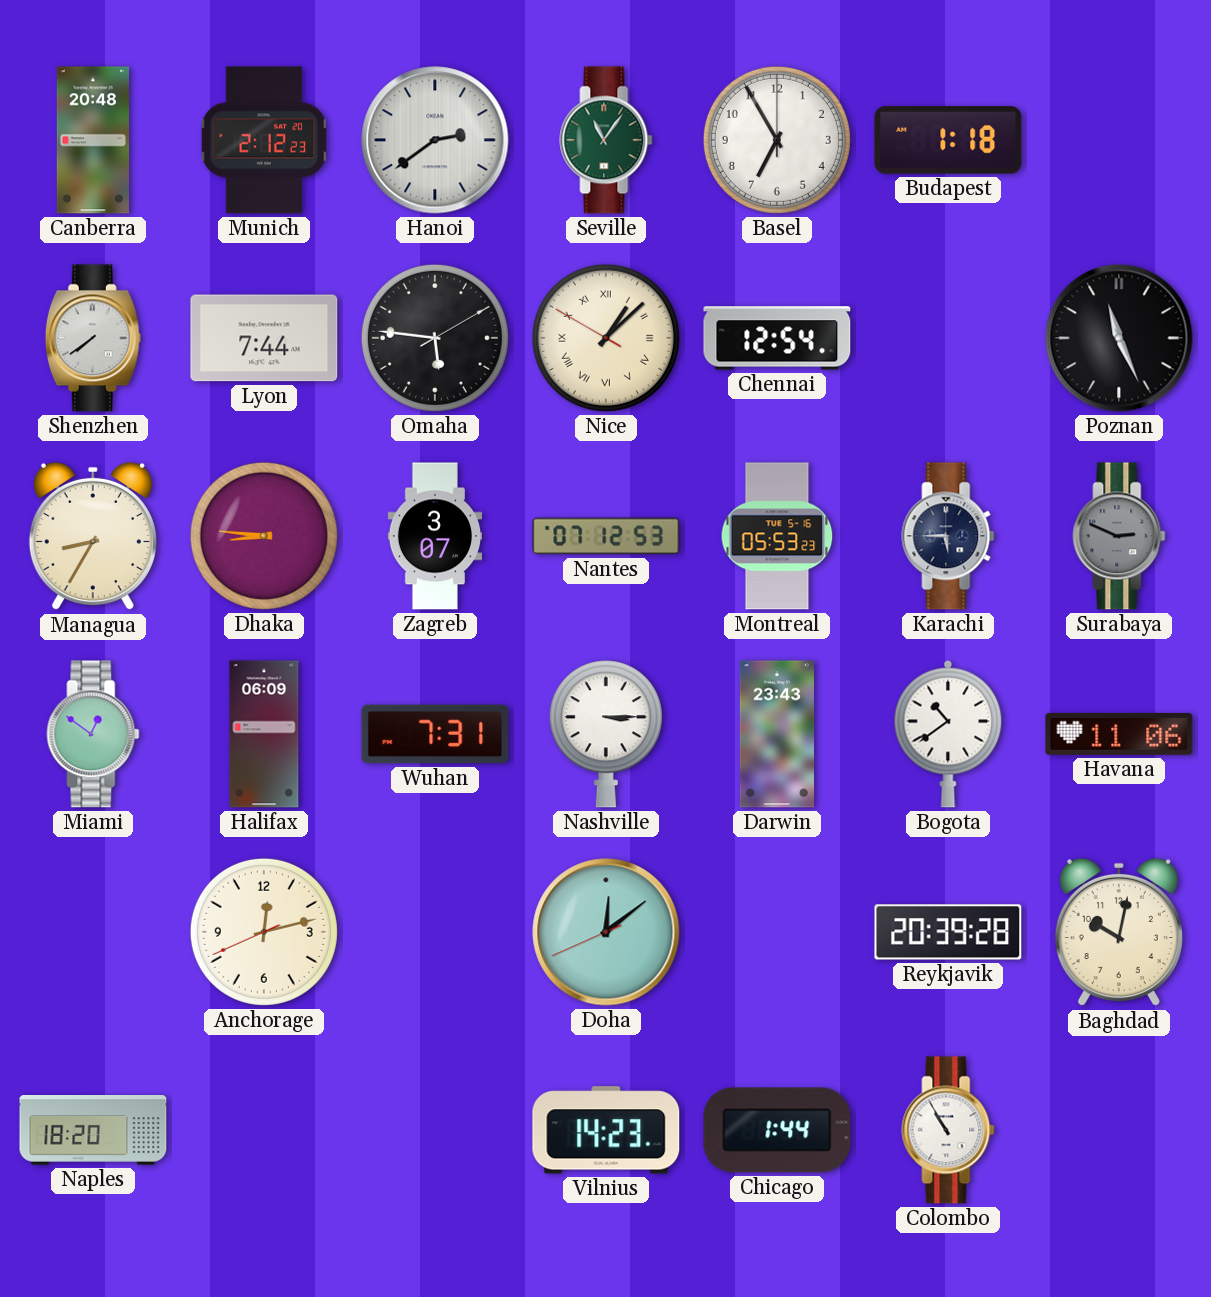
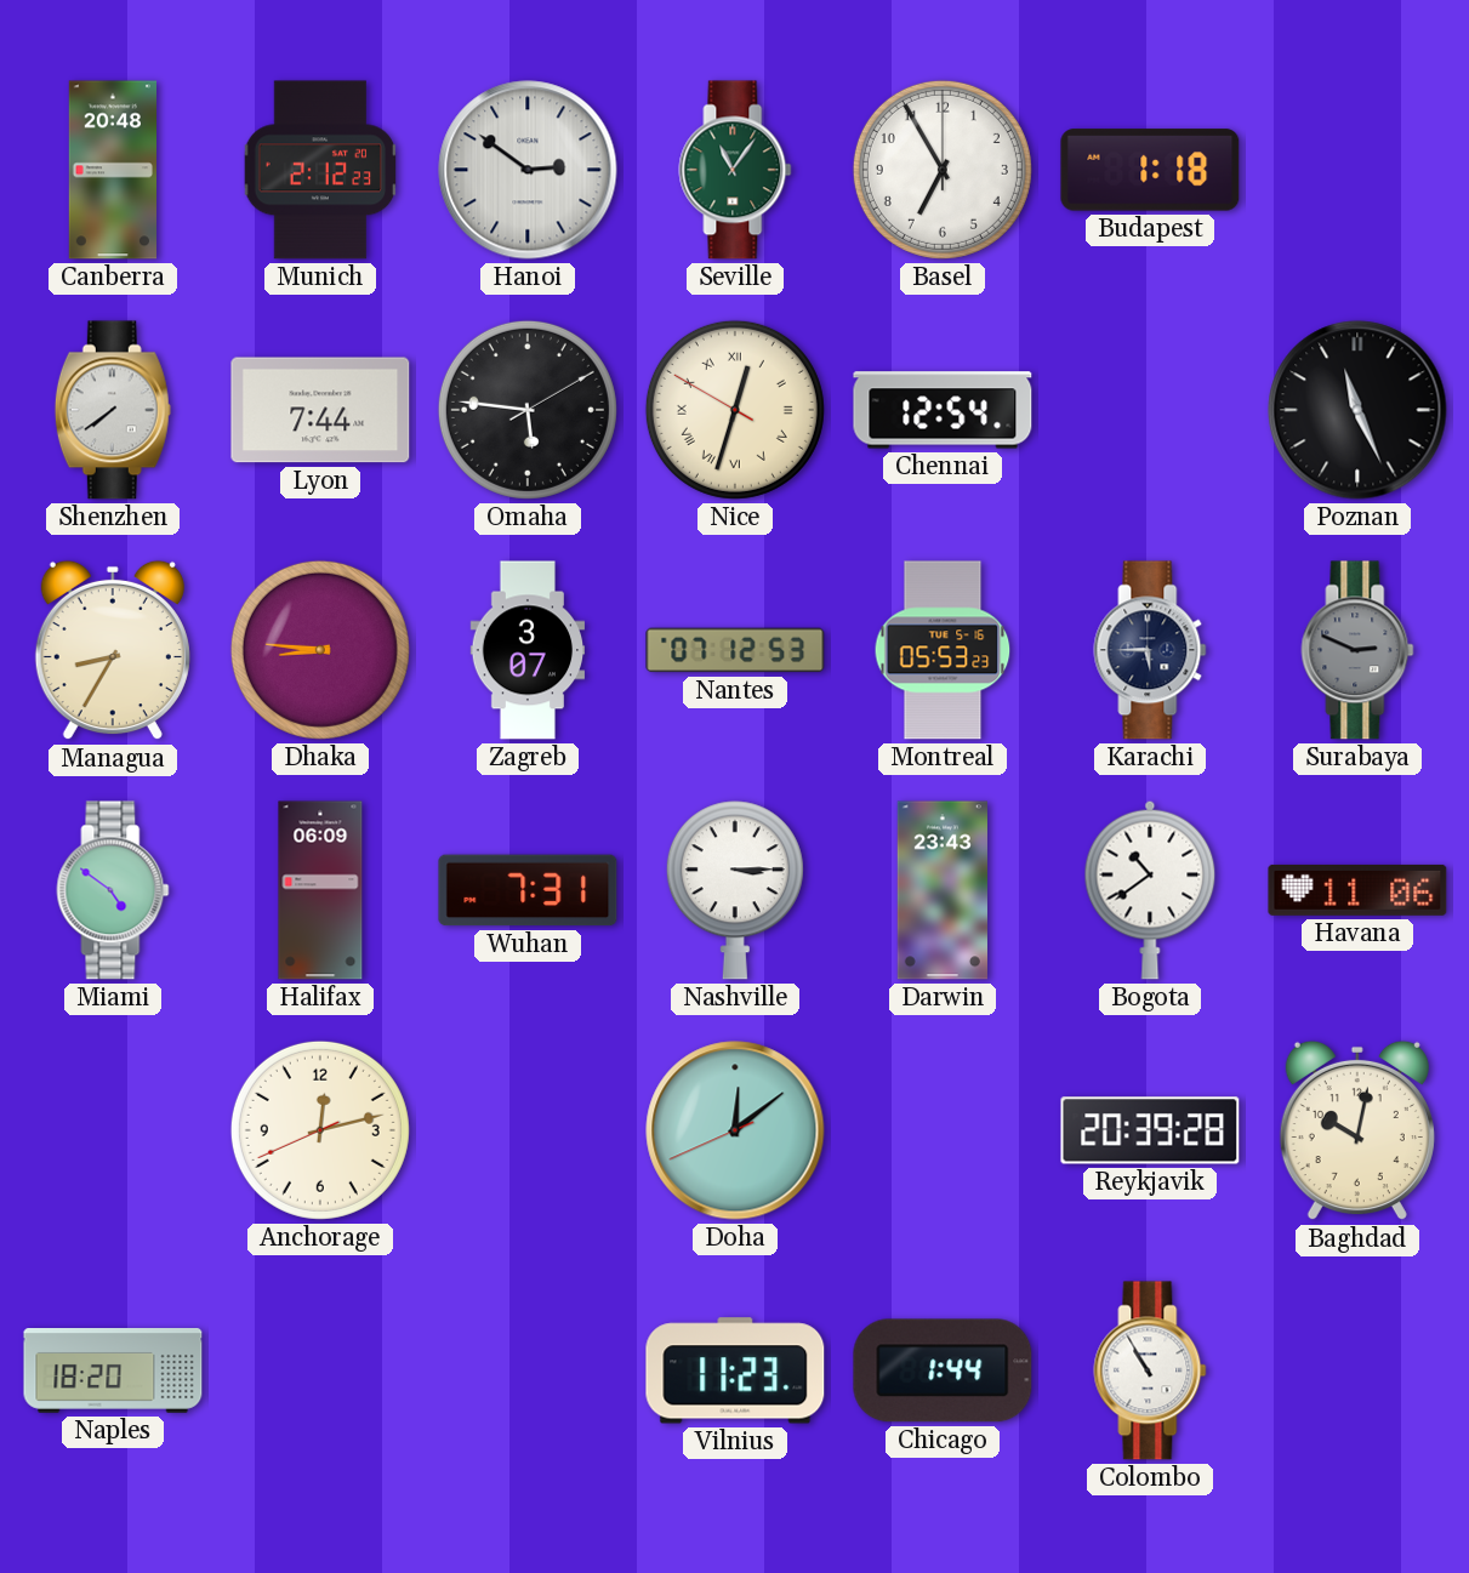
Hanoi: 2:39 -> 2:51
Nice: 1:07 -> 12:32
Miami: 12:51 -> 4:51
Vilnius: 14:23 -> 11:23
